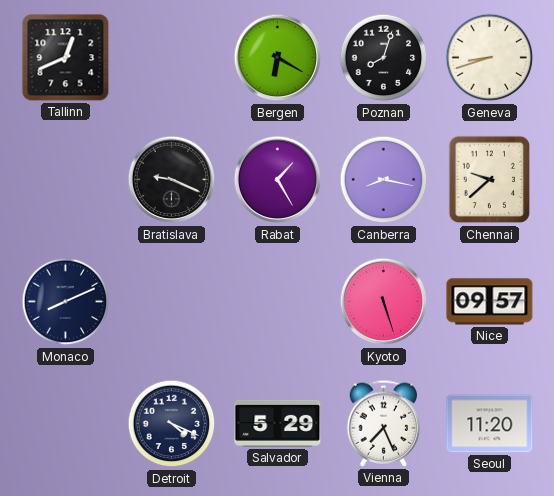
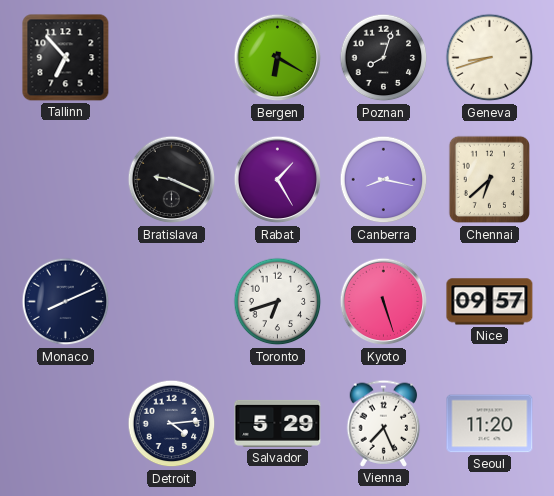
Tallinn: 12:41 -> 6:53
Chennai: 9:38 -> 6:38
Toronto: none -> 6:42
Detroit: 4:19 -> 4:14
